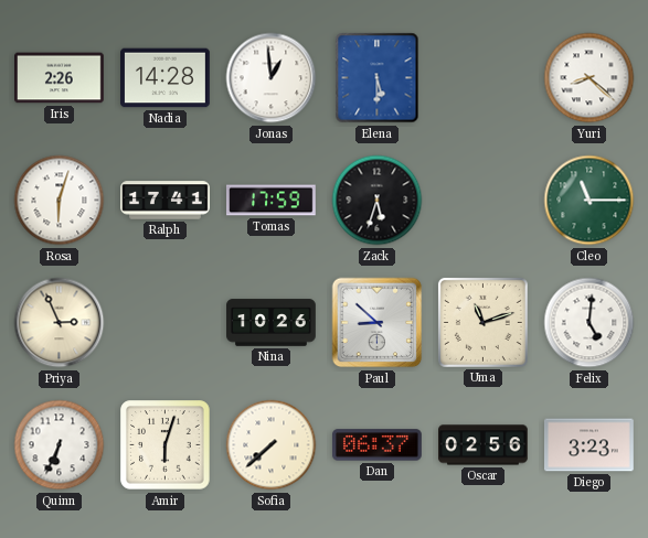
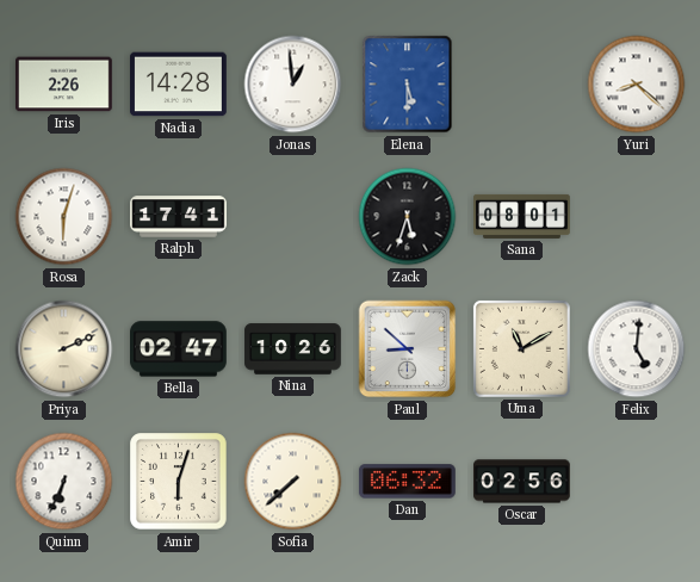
Tomas: 17:59 -> none
Sana: none -> 08:01
Cleo: 11:15 -> none
Priya: 2:56 -> 2:11
Bella: none -> 02:47
Uma: 11:12 -> 11:10
Dan: 06:37 -> 06:32
Diego: 3:23 -> none
